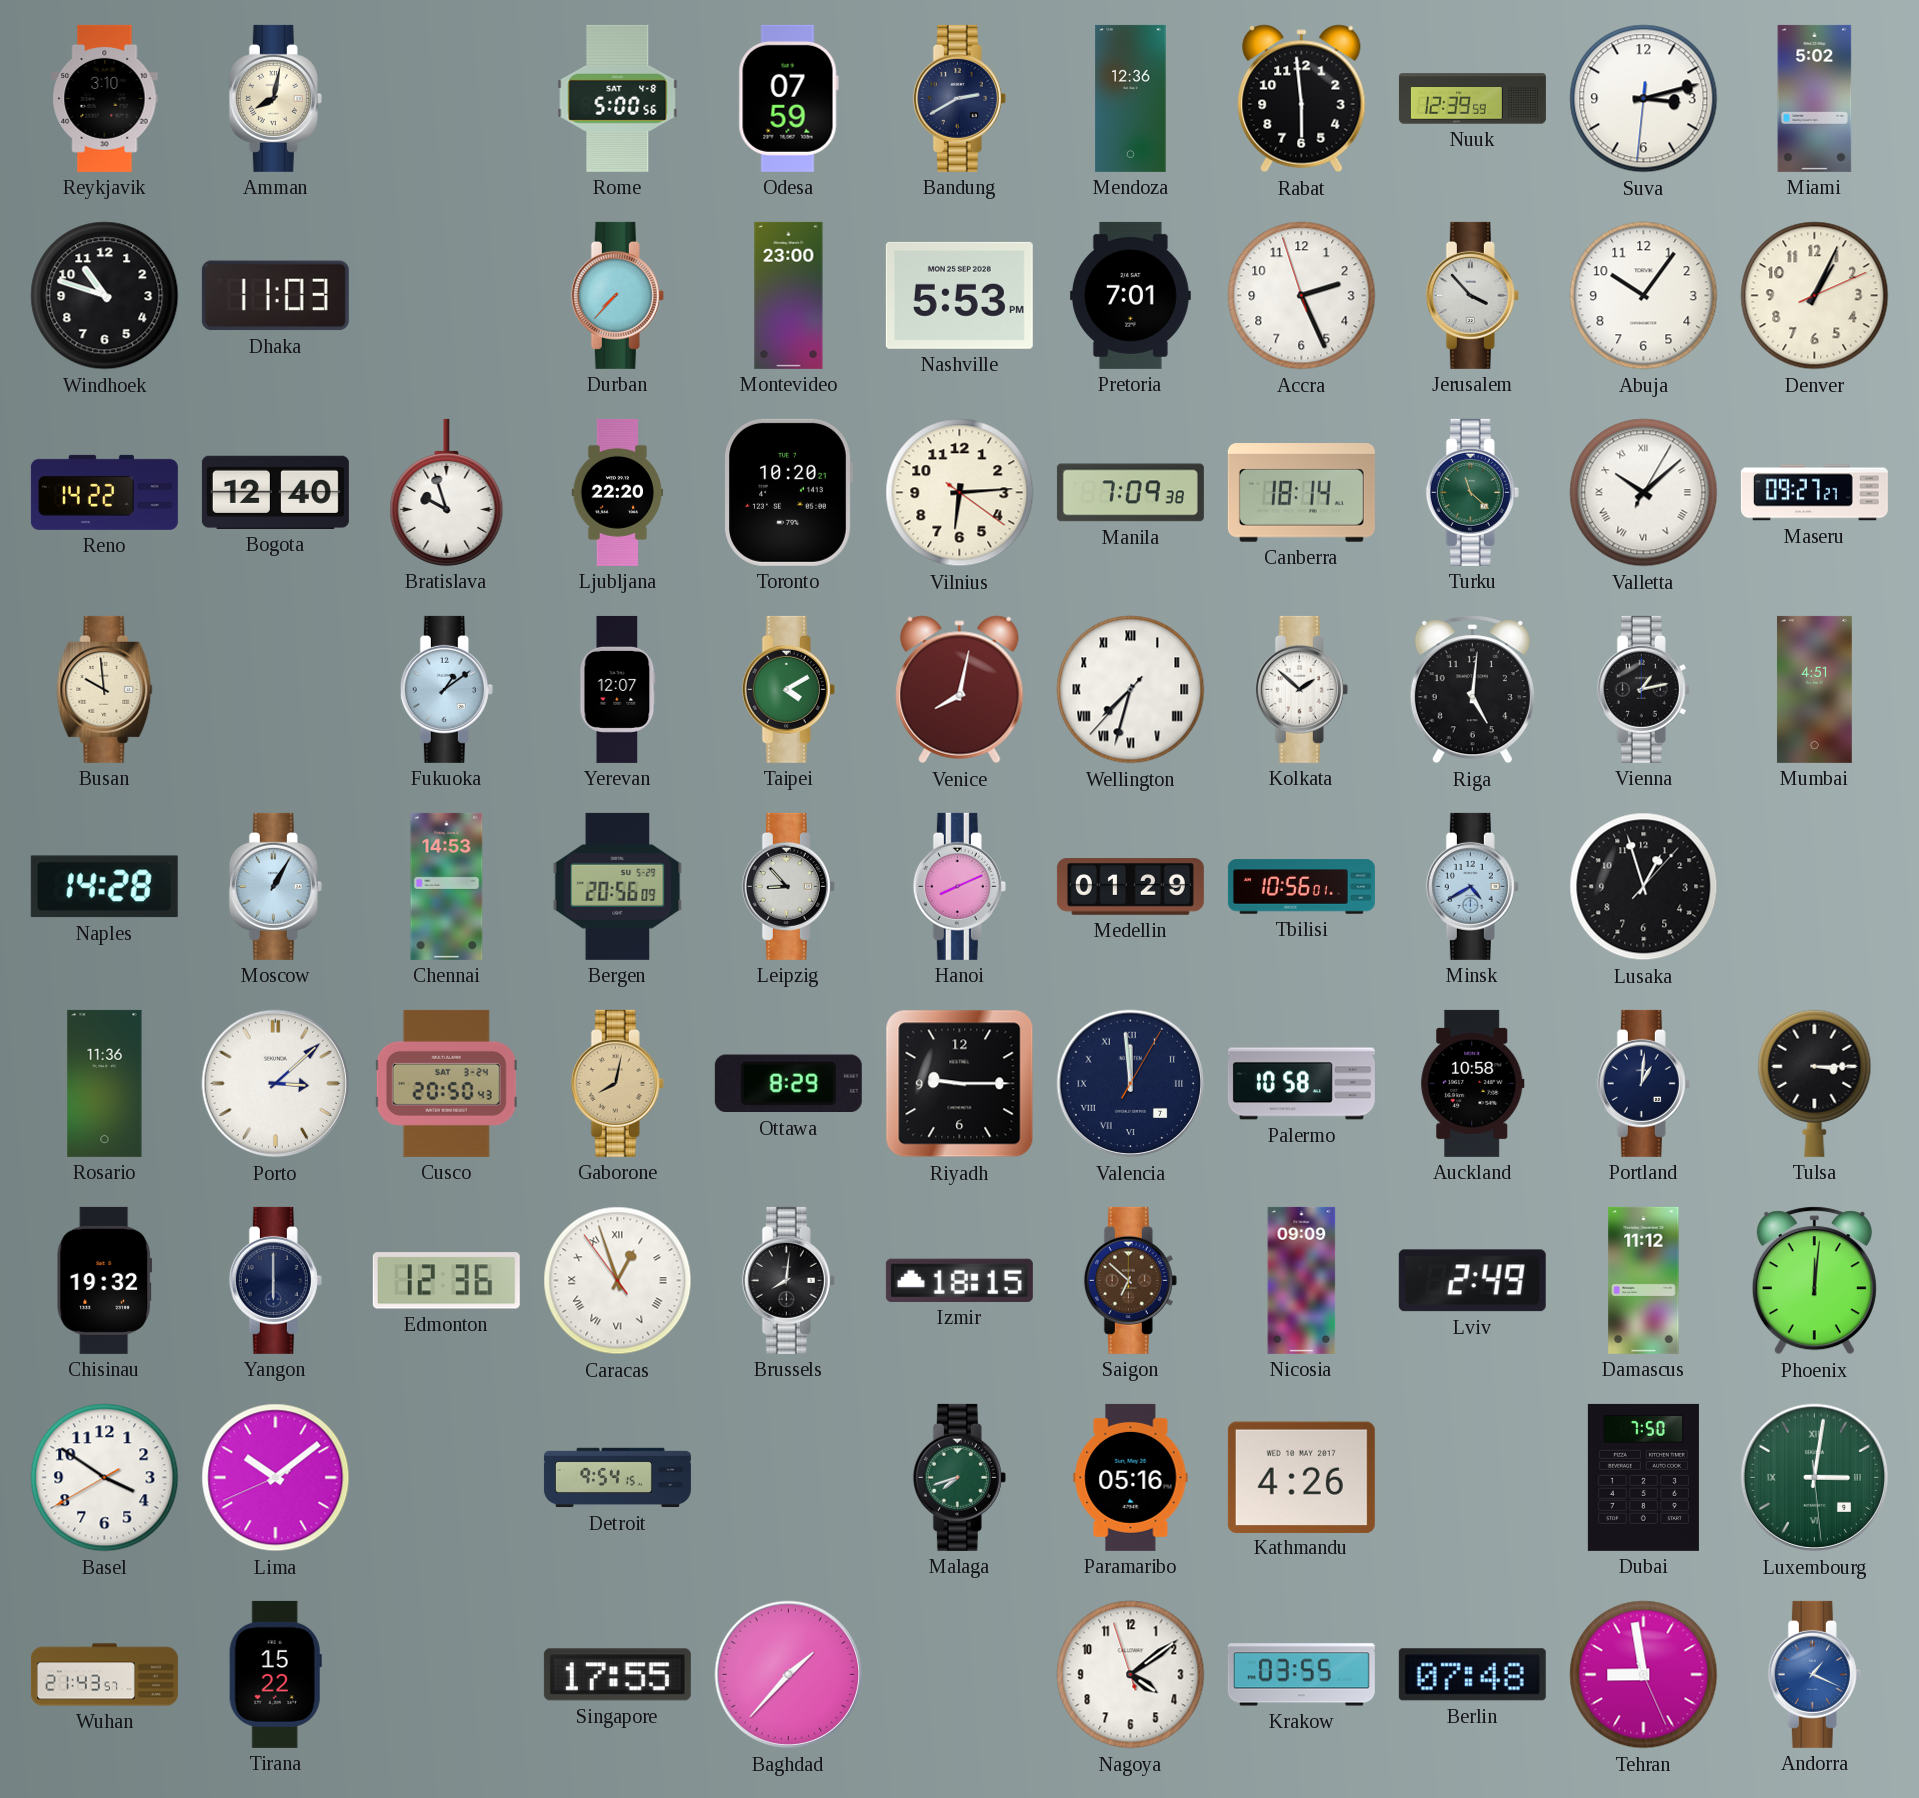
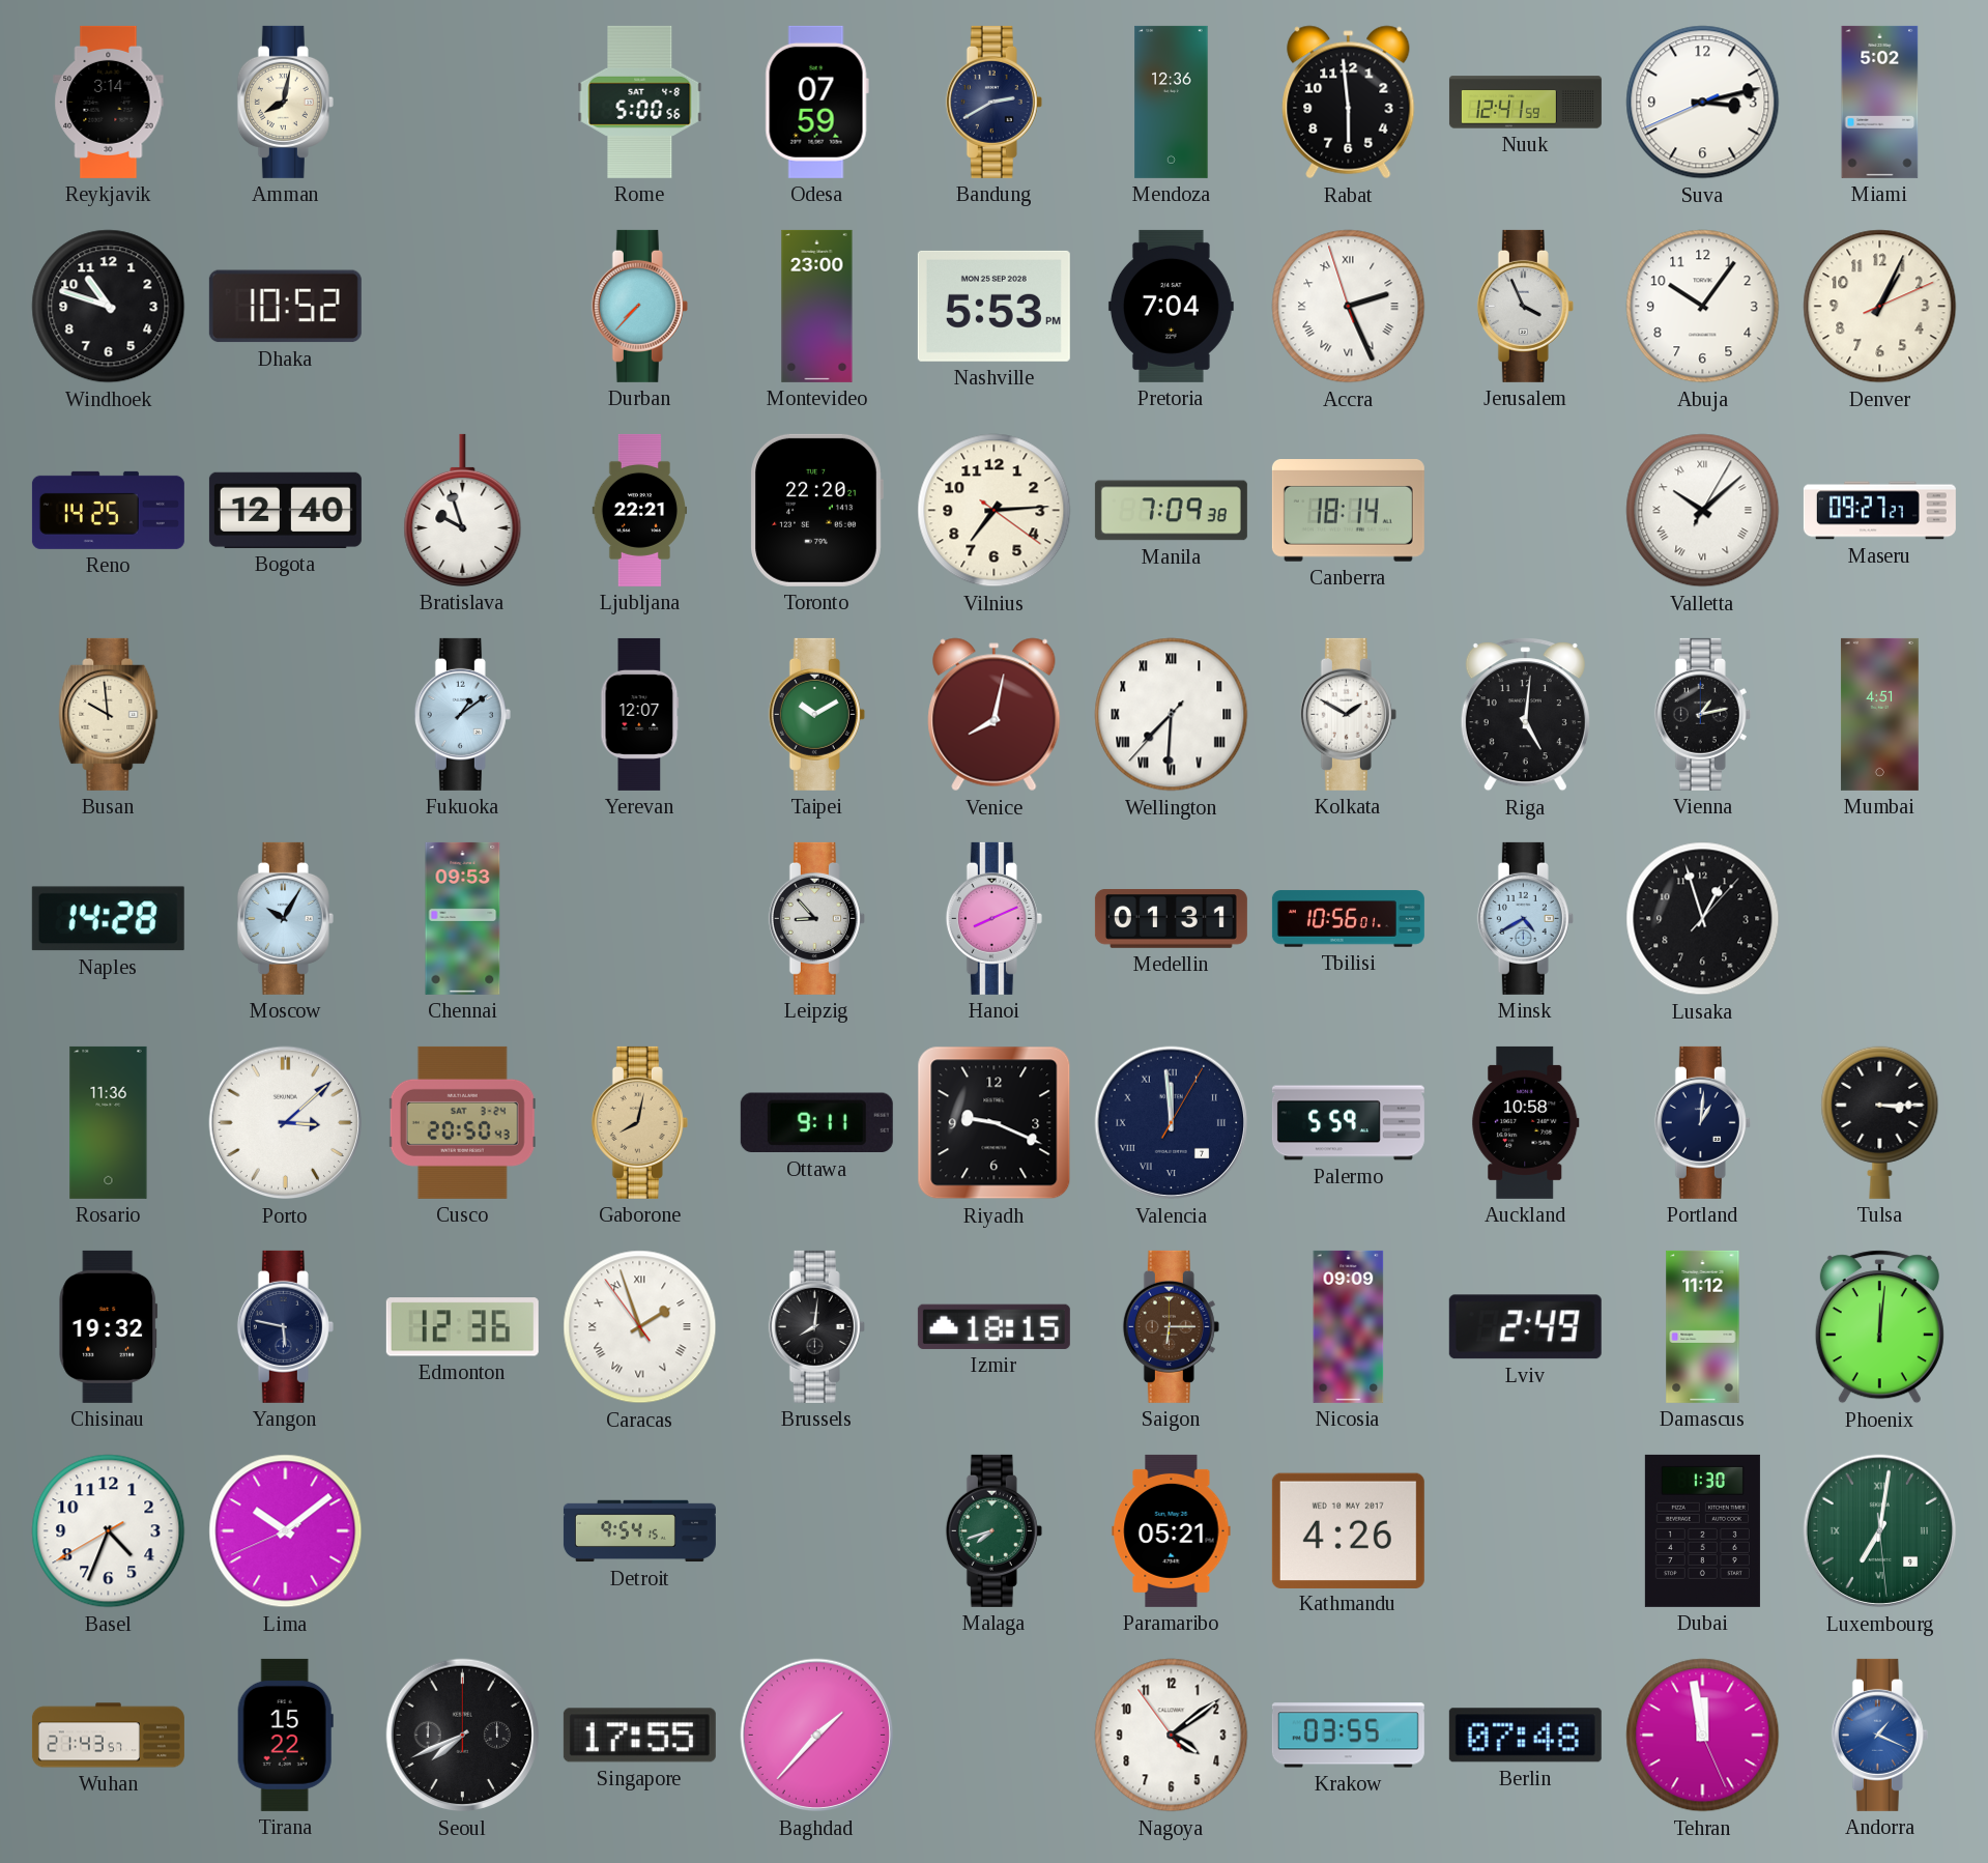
Reykjavik: 3:10 -> 3:14
Nuuk: 12:39 -> 12:41
Suva: 3:12:31 -> 3:12:41
Dhaka: 11:03 -> 10:52
Pretoria: 7:01 -> 7:04
Accra numerals: Arabic -> Roman
Jerusalem: 3:53 -> 3:56
Reno: 14:22 -> 14:25
Ljubljana: 22:20 -> 22:21
Toronto: 10:20 -> 22:20
Vilnius: 6:14 -> 7:14
Turku: 11:22 -> none
Taipei: 4:10 -> 10:10
Wellington: 7:32 -> 7:30
Kolkata: 1:52 -> 1:50
Moscow: 1:05 -> 10:05
Chennai: 14:53 -> 09:53
Bergen: 20:56 -> none
Medellin: 01:29 -> 01:31
Ottawa: 8:29 -> 9:11
Riyadh: 9:15 -> 9:19
Palermo: 10:58 -> 5:59
Yangon: 6:00 -> 5:47
Caracas: 12:56 -> 1:56
Saigon: 6:52 -> 6:15
Basel: 3:50 -> 4:33
Paramaribo: 05:16 -> 05:21
Dubai: 7:50 -> 1:30
Luxembourg: 3:01 -> 7:01
Seoul: none -> 7:41
Nagoya: 4:08:57 -> 4:08:54
Tehran: 8:58 -> 11:58
